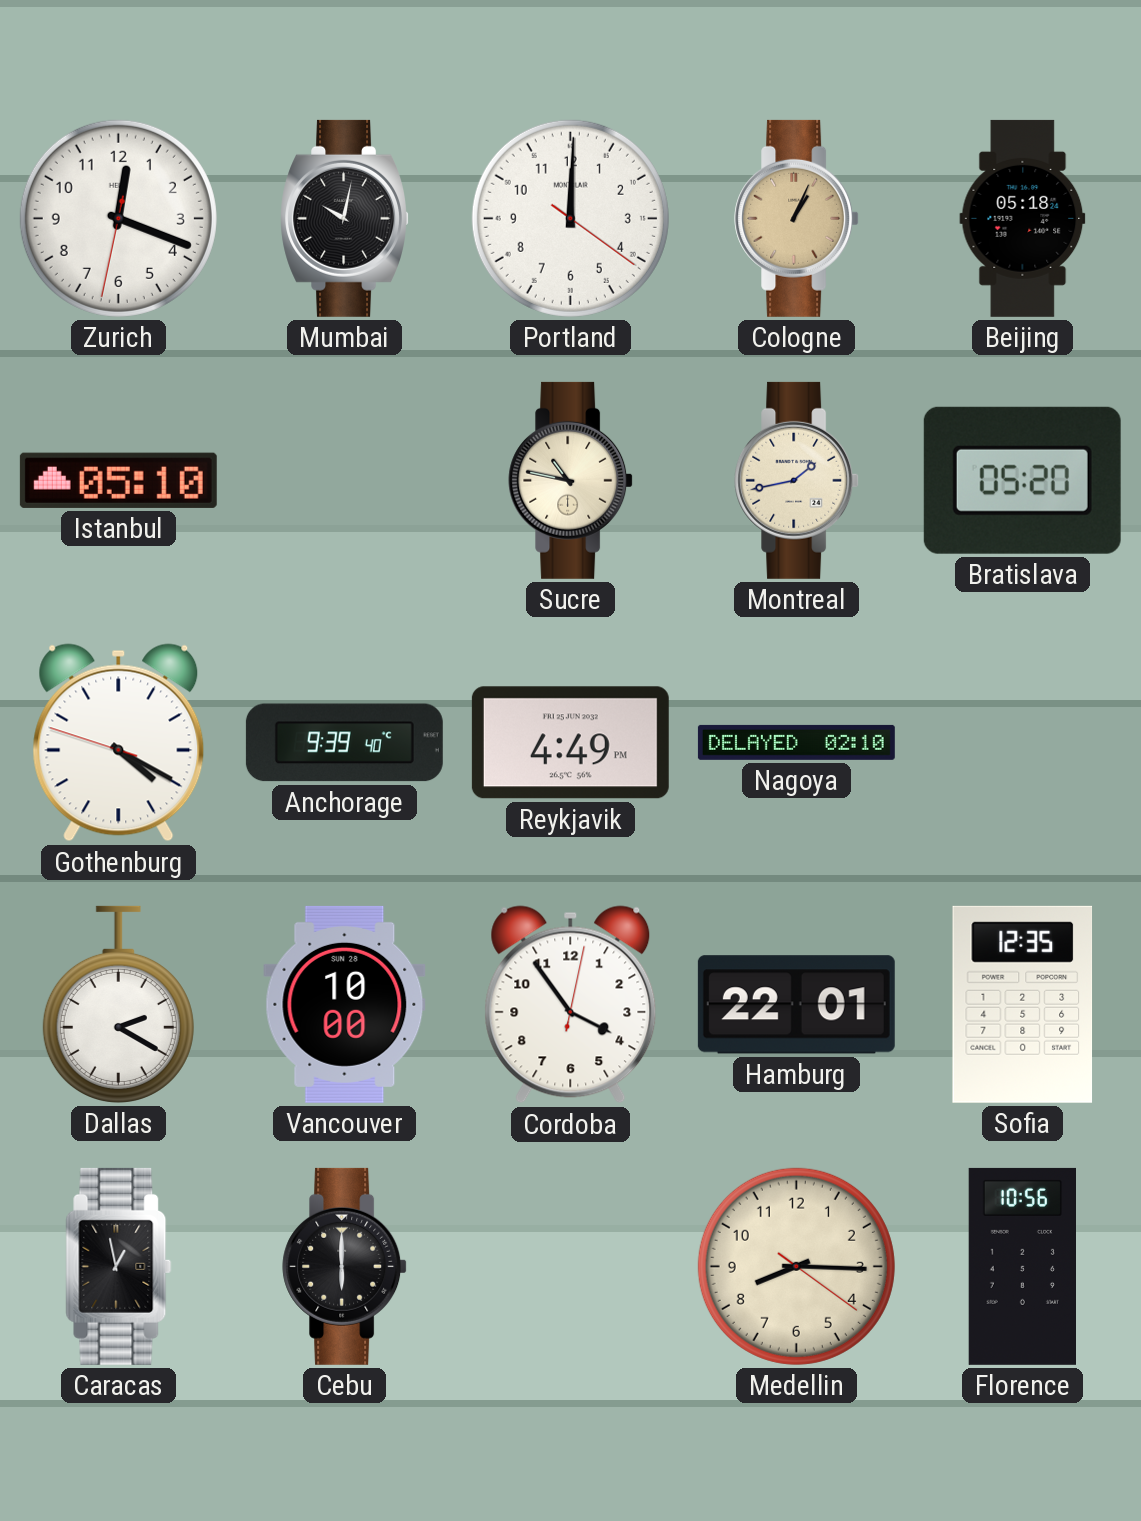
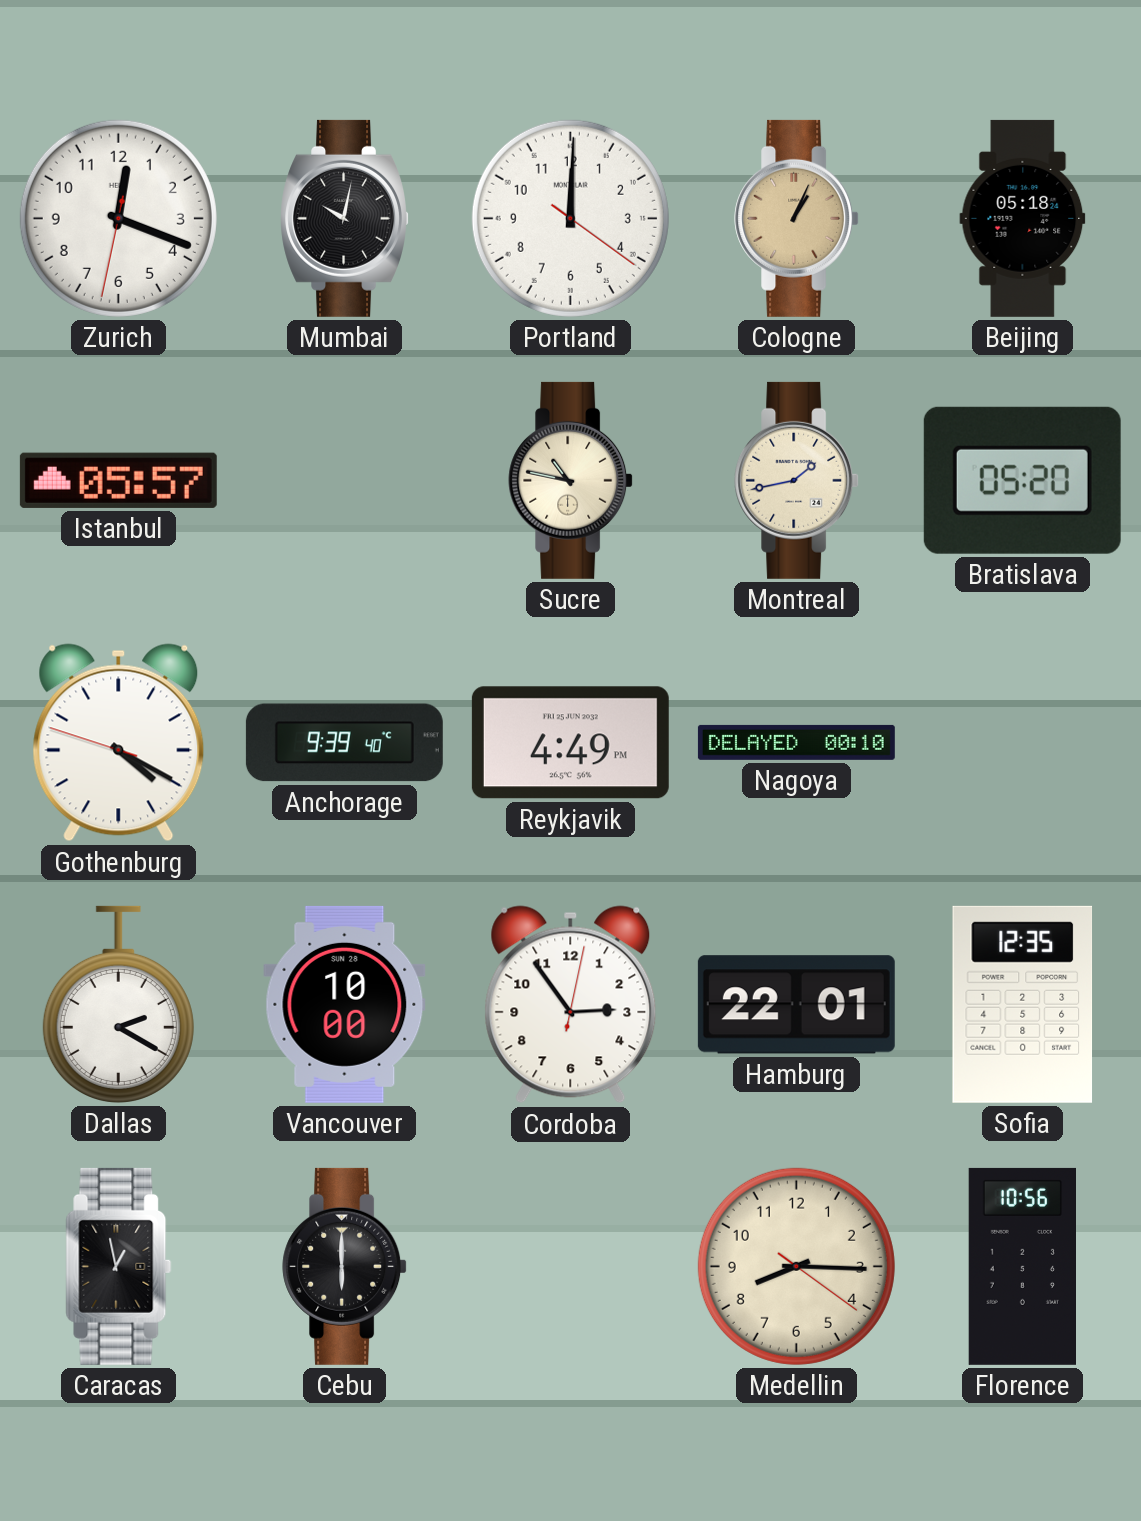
Istanbul: 05:10 -> 05:57
Nagoya: 02:10 -> 00:10
Cordoba: 3:54 -> 2:54
